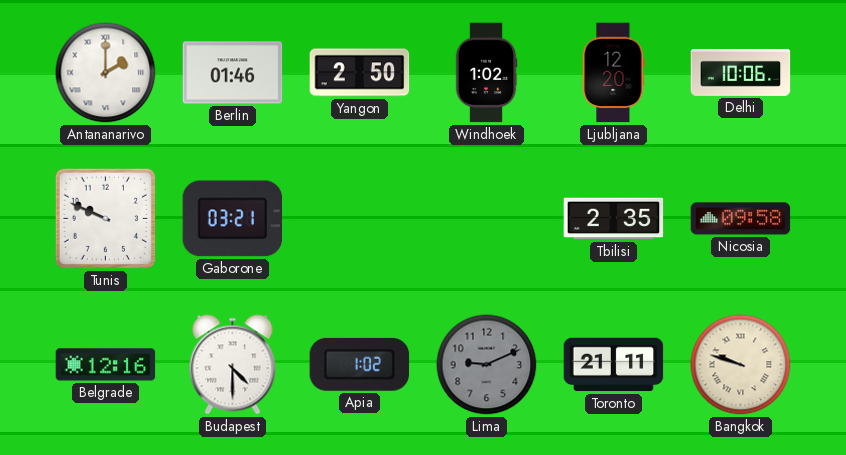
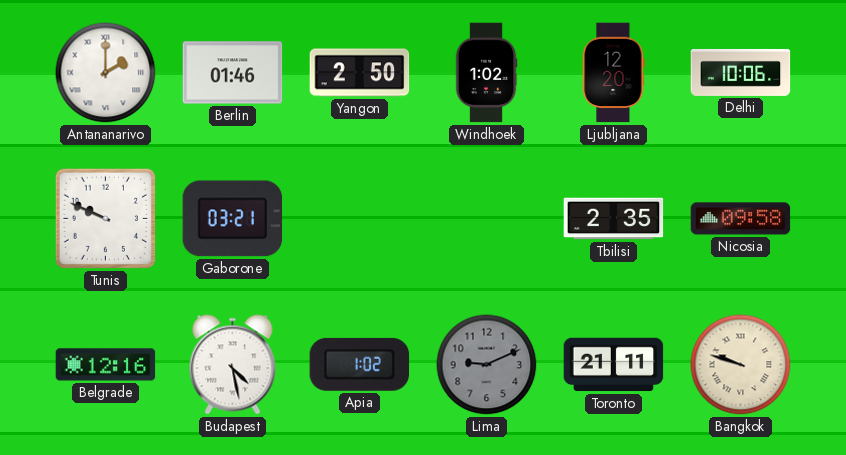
Budapest: 4:30 -> 4:28
